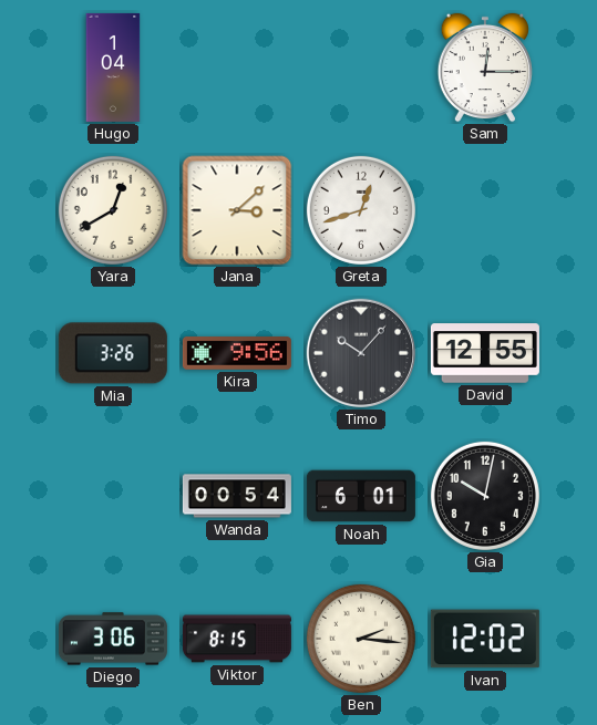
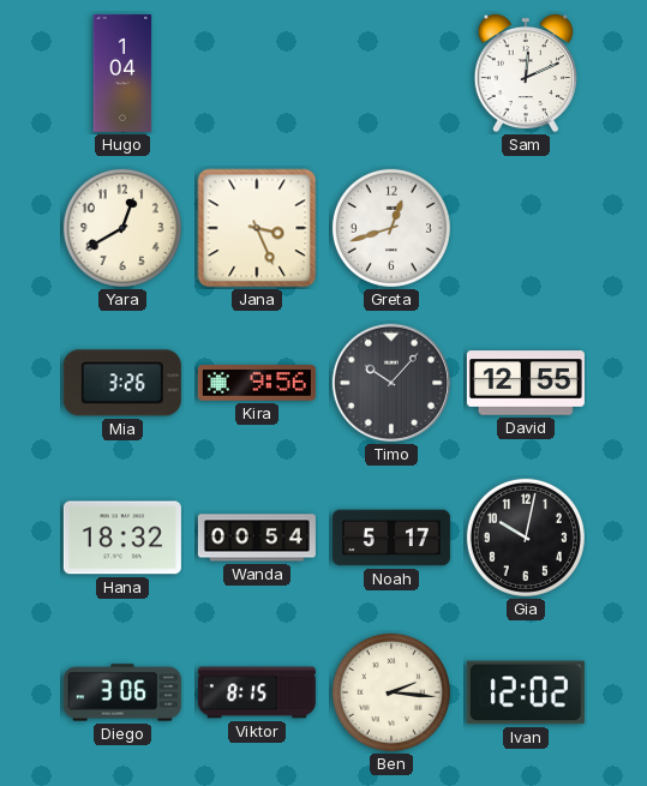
Sam: 12:15 -> 12:11
Jana: 3:08 -> 3:26
Hana: none -> 18:32
Noah: 6:01 -> 5:17
